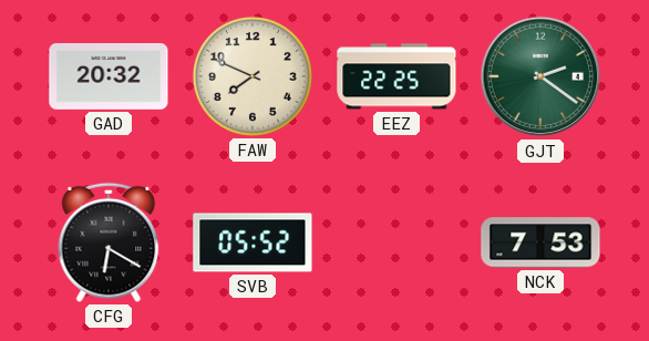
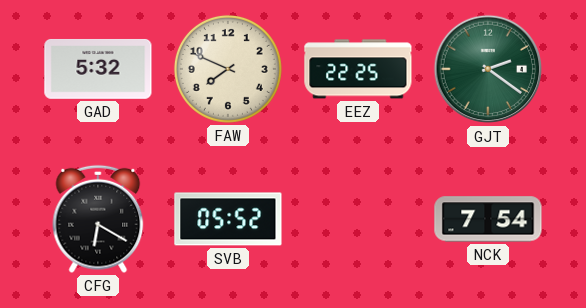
GAD: 20:32 -> 5:32
NCK: 7:53 -> 7:54
